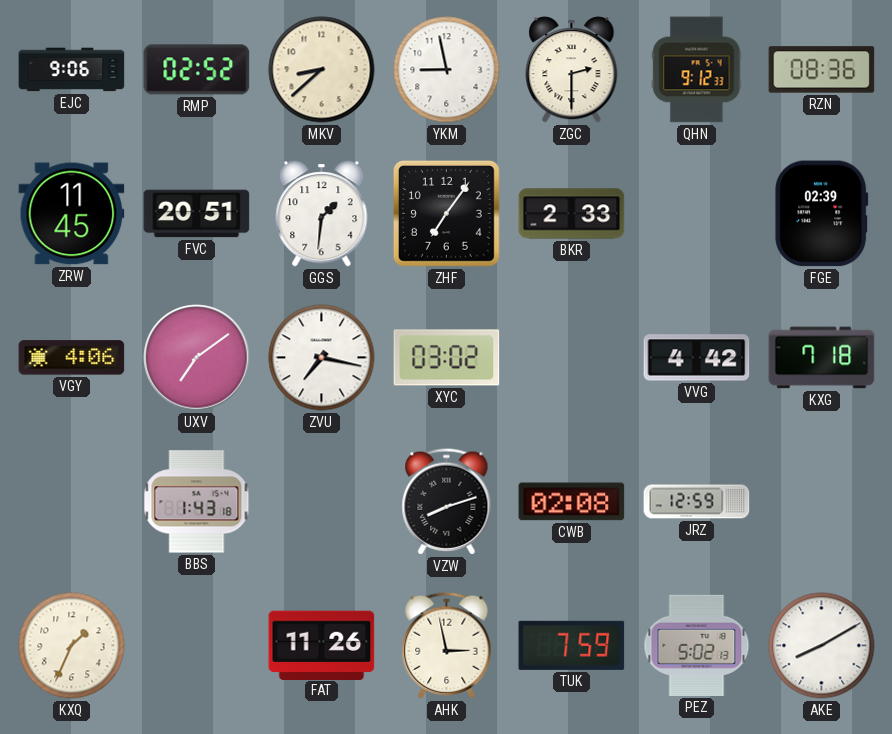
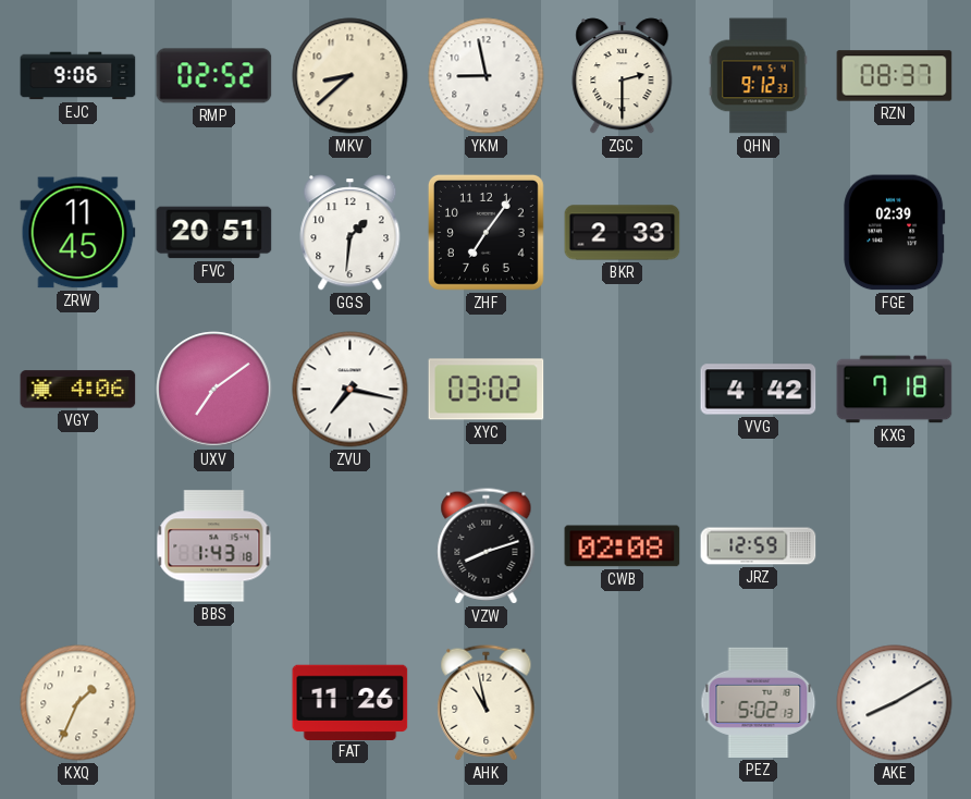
RZN: 08:36 -> 08:37
AHK: 2:58 -> 10:58
TUK: 7:59 -> none
